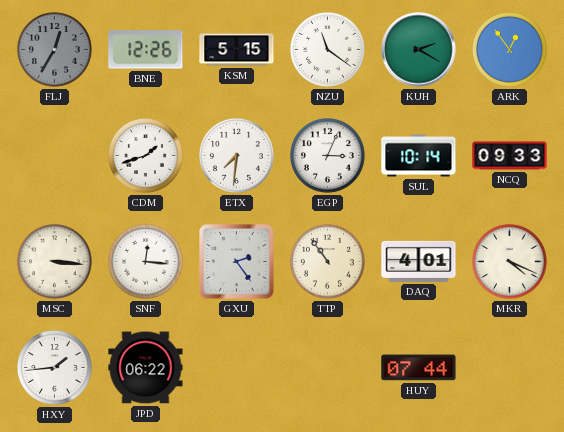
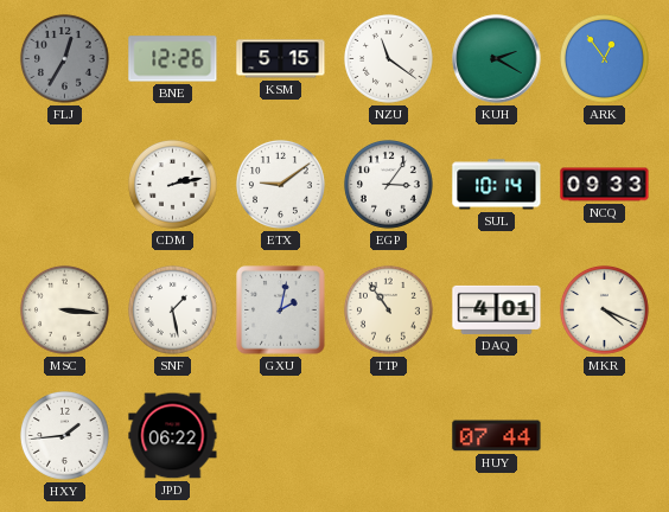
CDM: 1:42 -> 2:13
ETX: 7:31 -> 9:09
EGP: 3:04 -> 3:06
SNF: 12:16 -> 1:28
GXU: 2:24 -> 2:02
